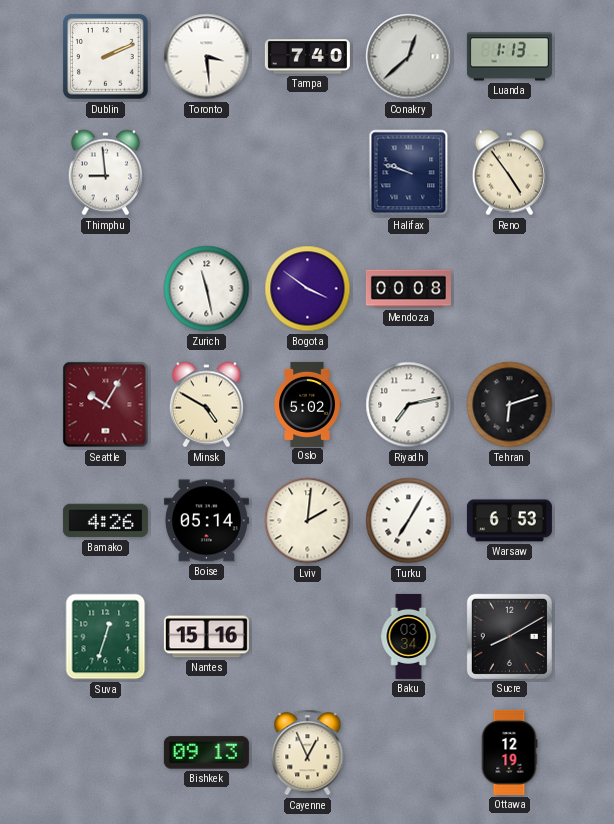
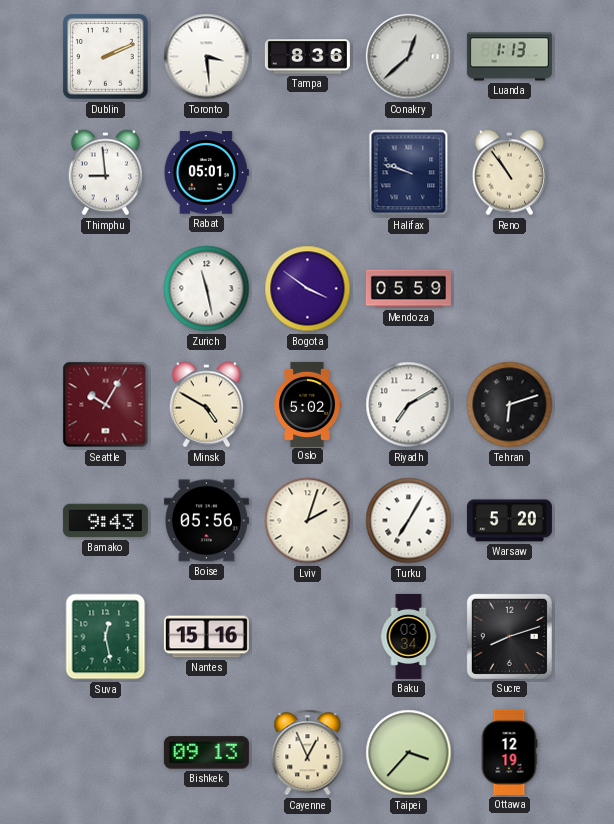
Tampa: 7:40 -> 8:36
Rabat: none -> 05:01
Reno: 4:54 -> 10:54
Mendoza: 00:08 -> 05:59
Riyadh: 7:13 -> 7:10
Bamako: 4:26 -> 9:43
Boise: 05:14 -> 05:56
Lviv: 2:01 -> 2:03
Warsaw: 6:53 -> 5:20
Suva: 12:33 -> 12:28
Sucre: 8:10 -> 8:12
Taipei: none -> 3:37
